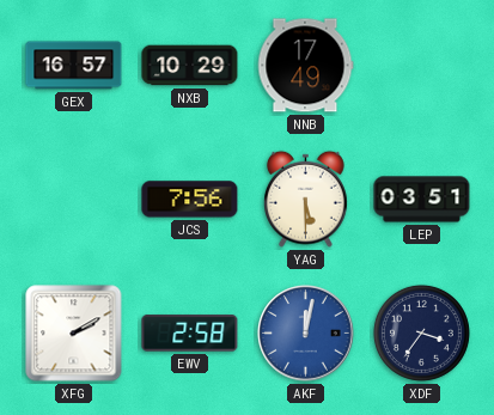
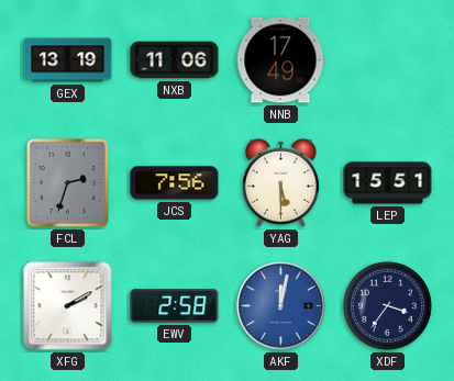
GEX: 16:57 -> 13:19
NXB: 10:29 -> 11:06
FCL: none -> 2:33
LEP: 03:51 -> 15:51
